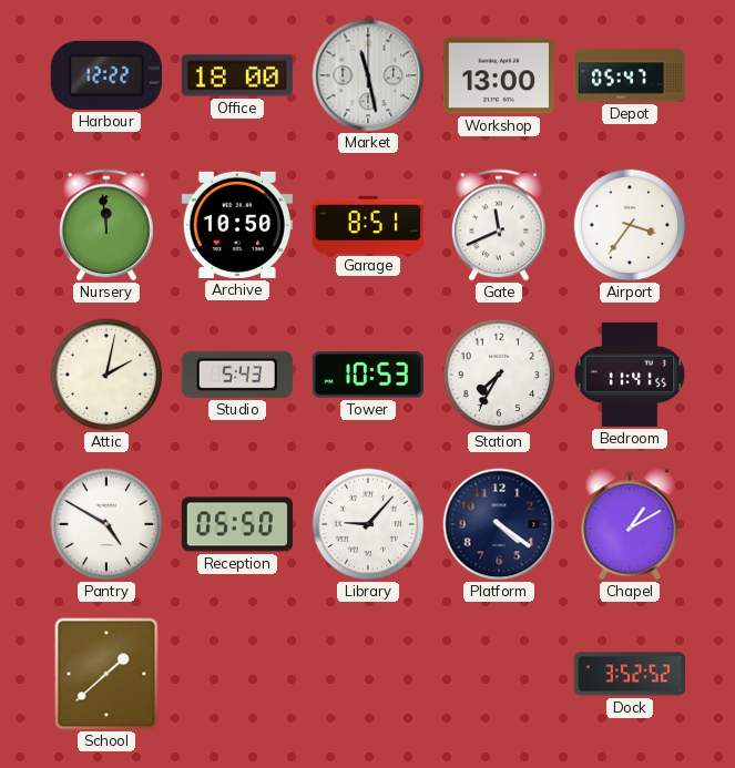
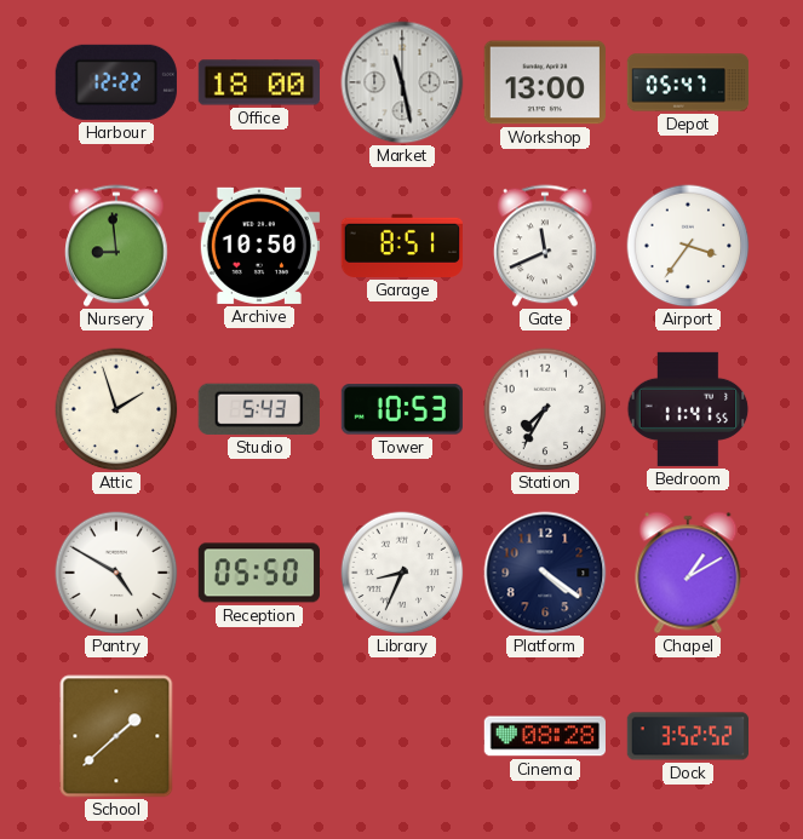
Nursery: 11:59 -> 8:59
Attic: 2:02 -> 1:57
Library: 9:07 -> 8:34
Cinema: none -> 08:28
